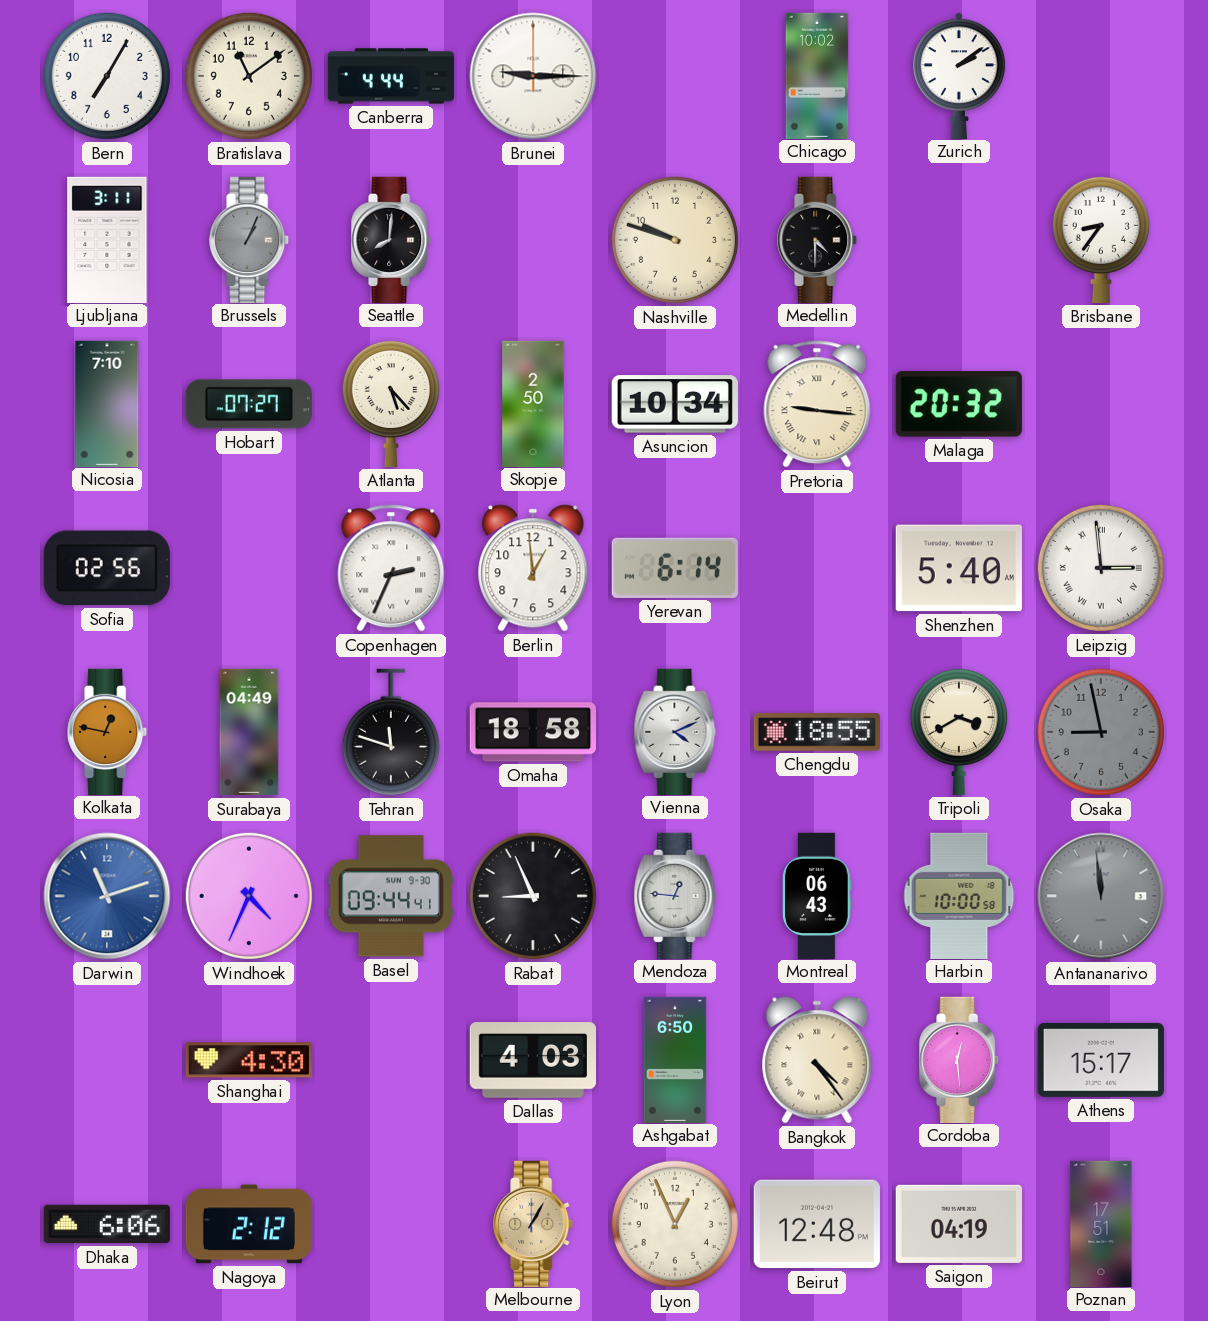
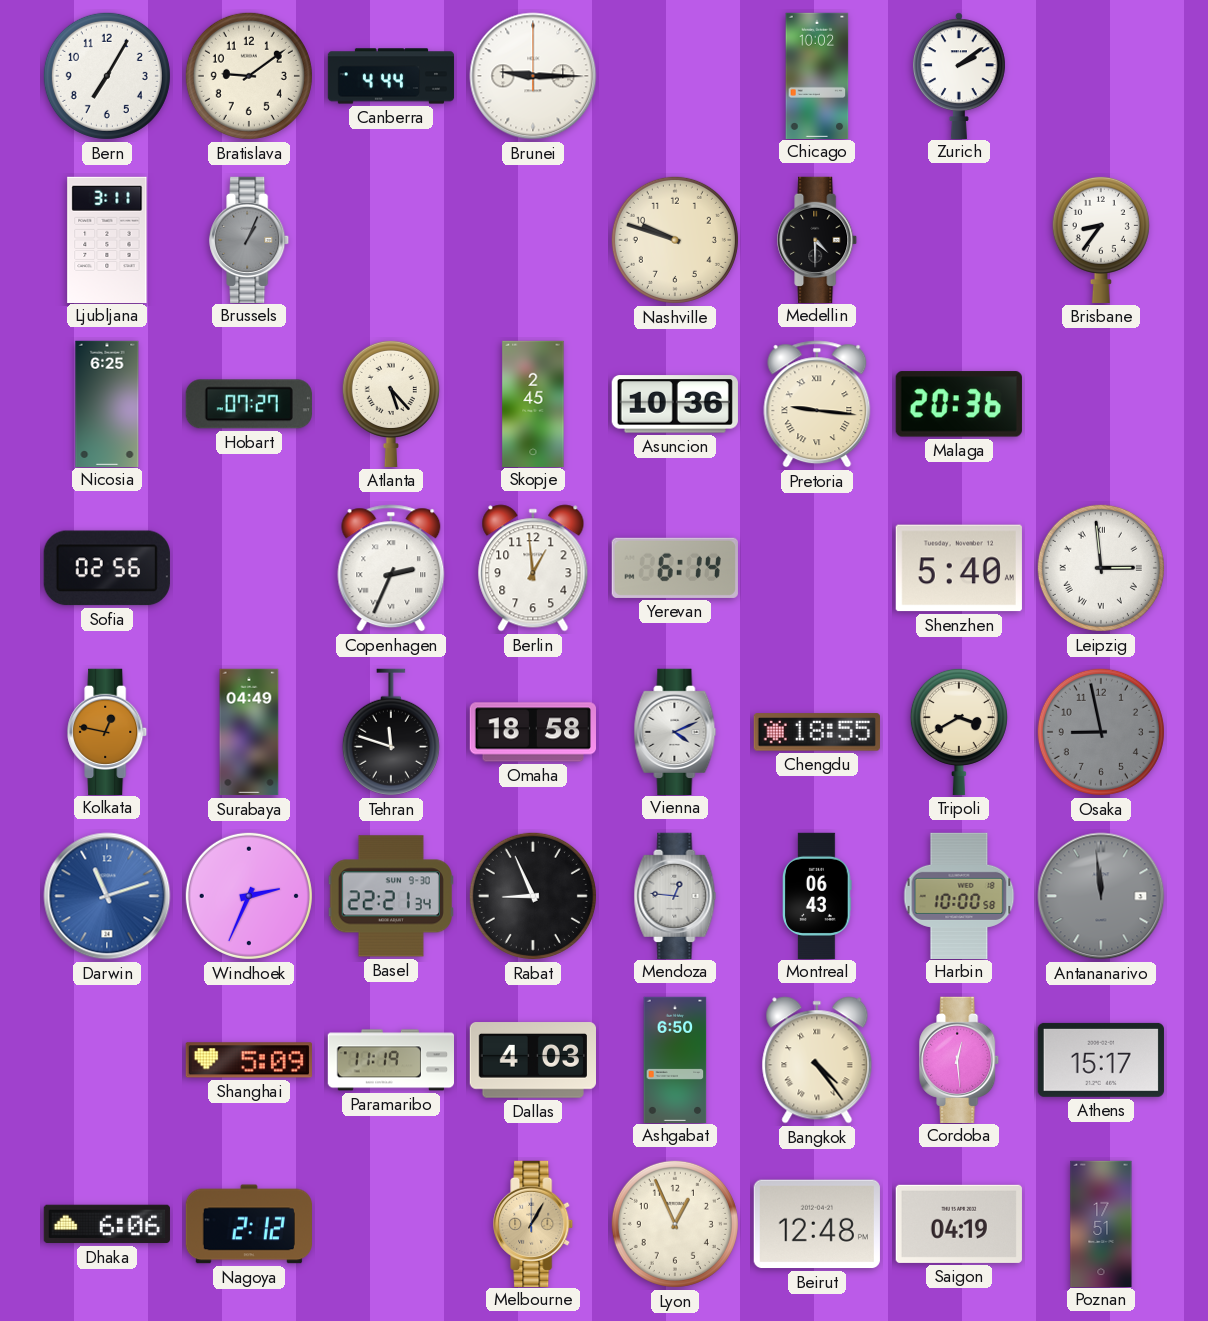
Bratislava: 11:09 -> 9:09
Seattle: 8:01 -> none
Nicosia: 7:10 -> 6:25
Skopje: 2:50 -> 2:45
Asuncion: 10:34 -> 10:36
Malaga: 20:32 -> 20:36
Windhoek: 4:34 -> 2:34
Basel: 09:44 -> 22:21
Shanghai: 4:30 -> 5:09
Paramaribo: none -> 11:19
